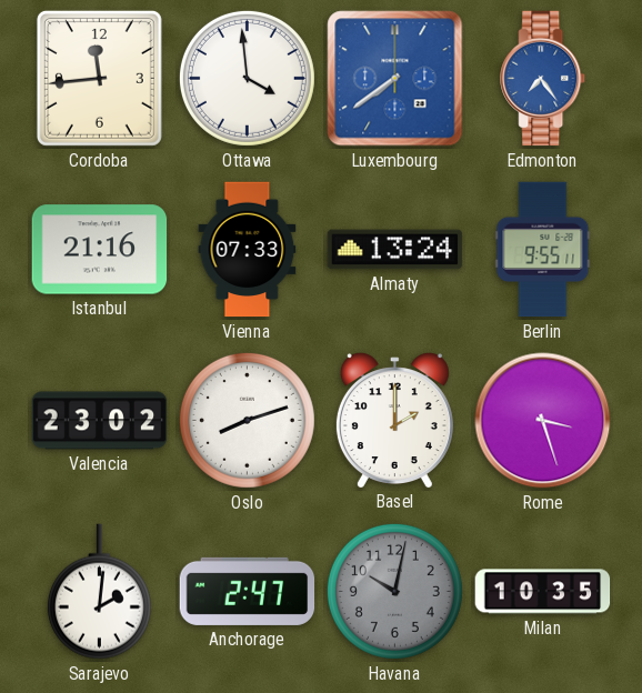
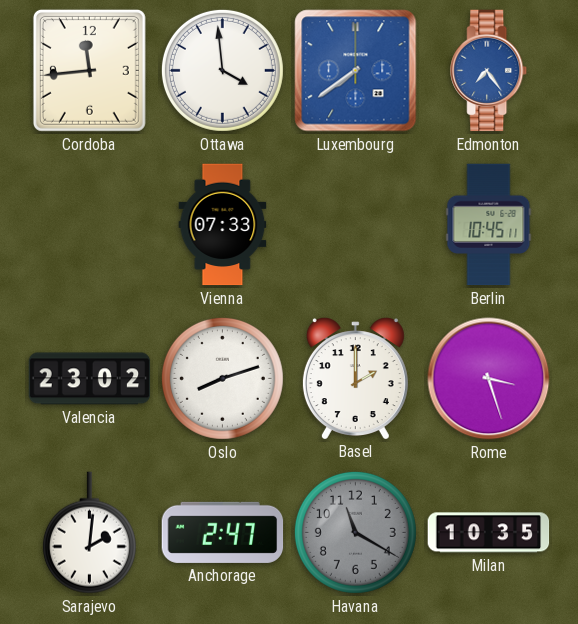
Istanbul: 21:16 -> none
Almaty: 13:24 -> none
Berlin: 9:55 -> 10:45
Havana: 10:02 -> 11:20
